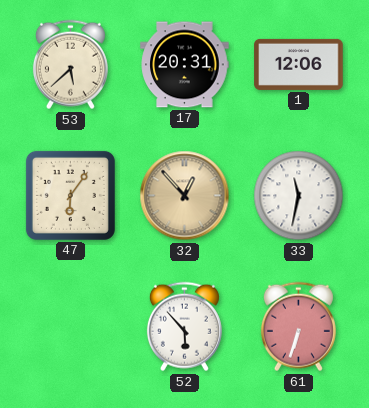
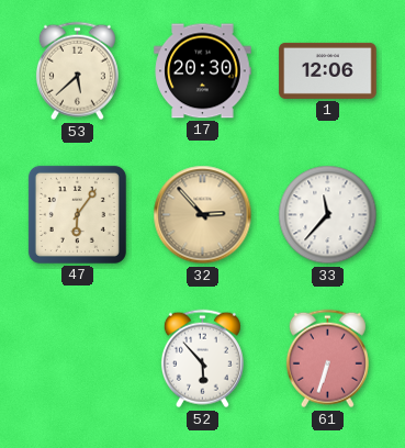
17: 20:31 -> 20:30
32: 12:53 -> 2:53
33: 11:32 -> 11:37
